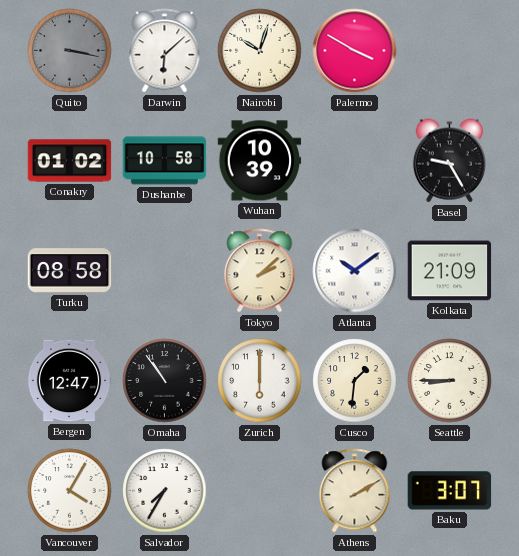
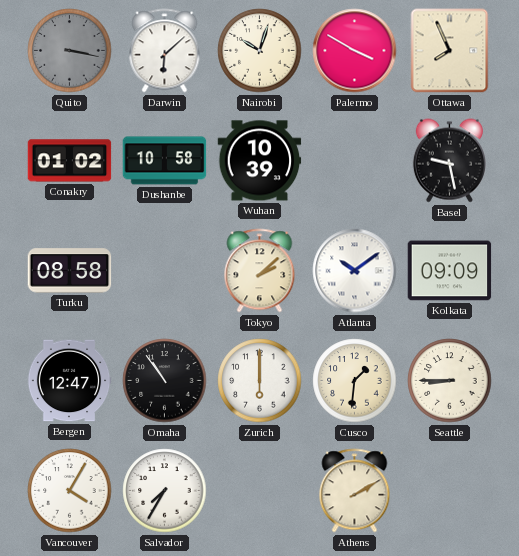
Ottawa: none -> 7:56
Basel: 9:25 -> 9:28
Kolkata: 21:09 -> 09:09
Baku: 3:07 -> none
